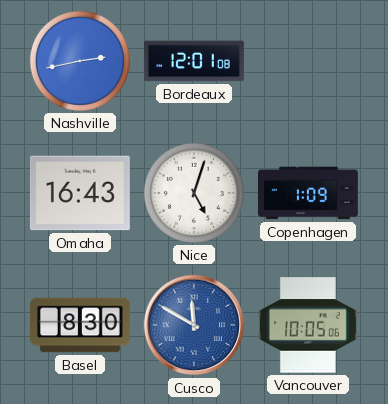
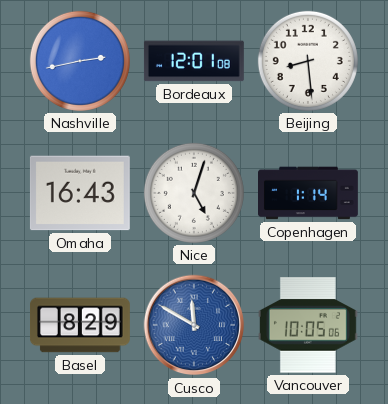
Beijing: none -> 8:29
Copenhagen: 1:09 -> 1:14
Basel: 8:30 -> 8:29
